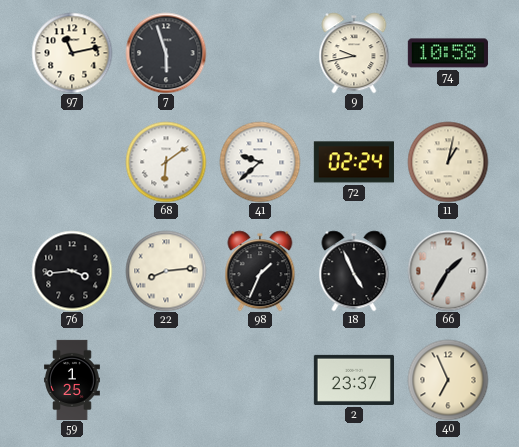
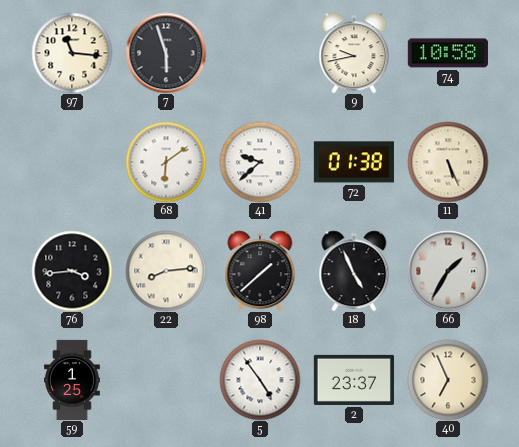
97: 11:13 -> 11:16
72: 02:24 -> 01:38
11: 1:02 -> 5:26
98: 1:34 -> 1:38
5: none -> 4:54
